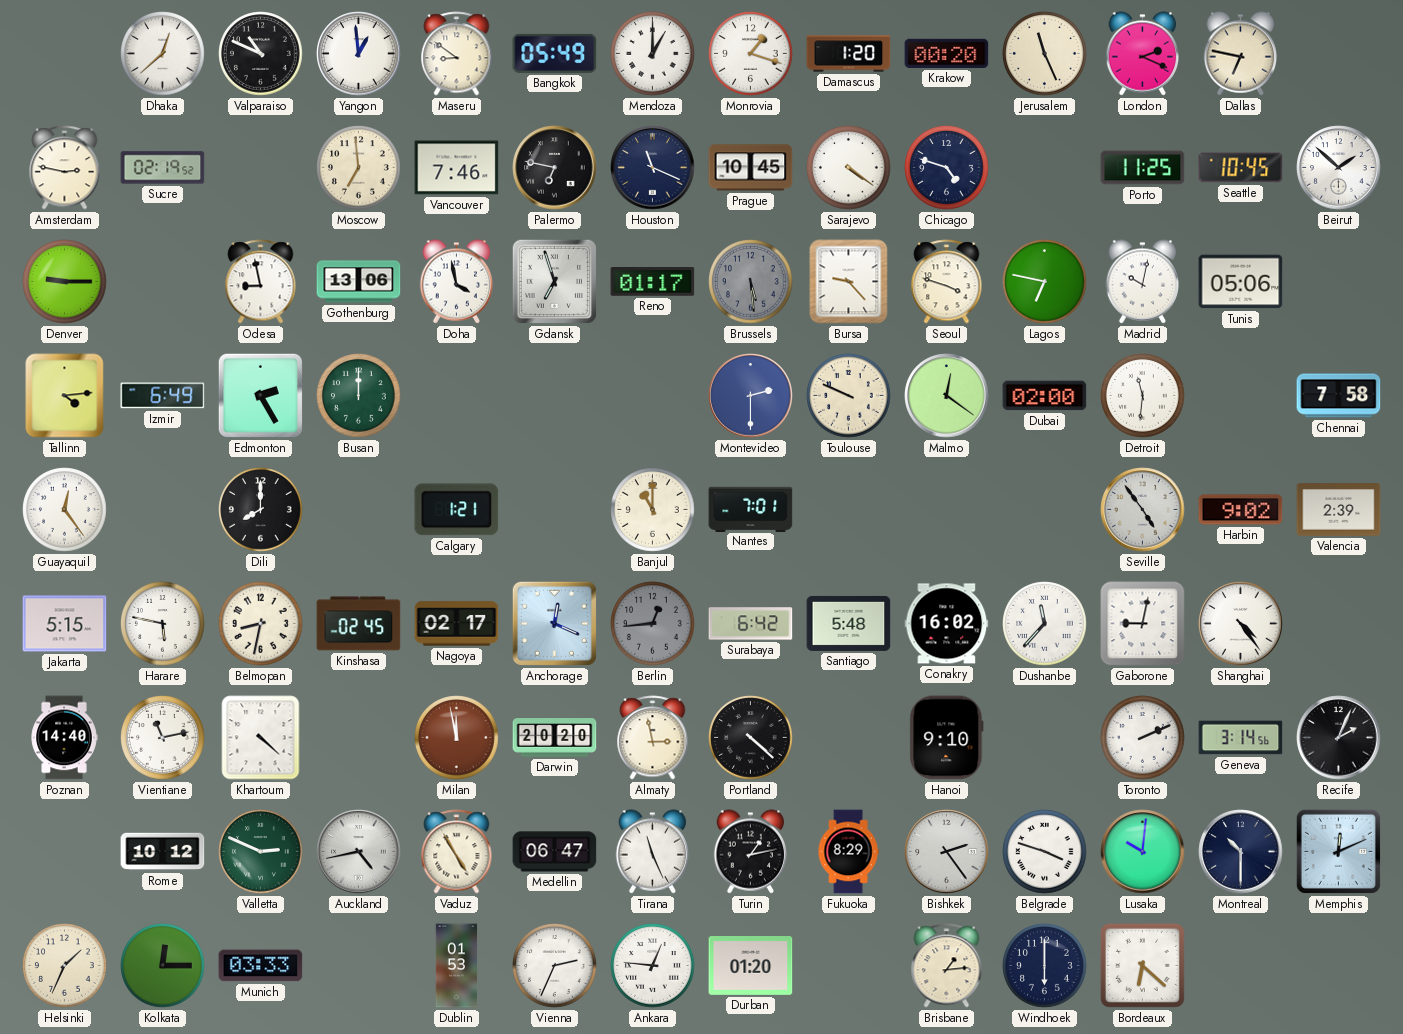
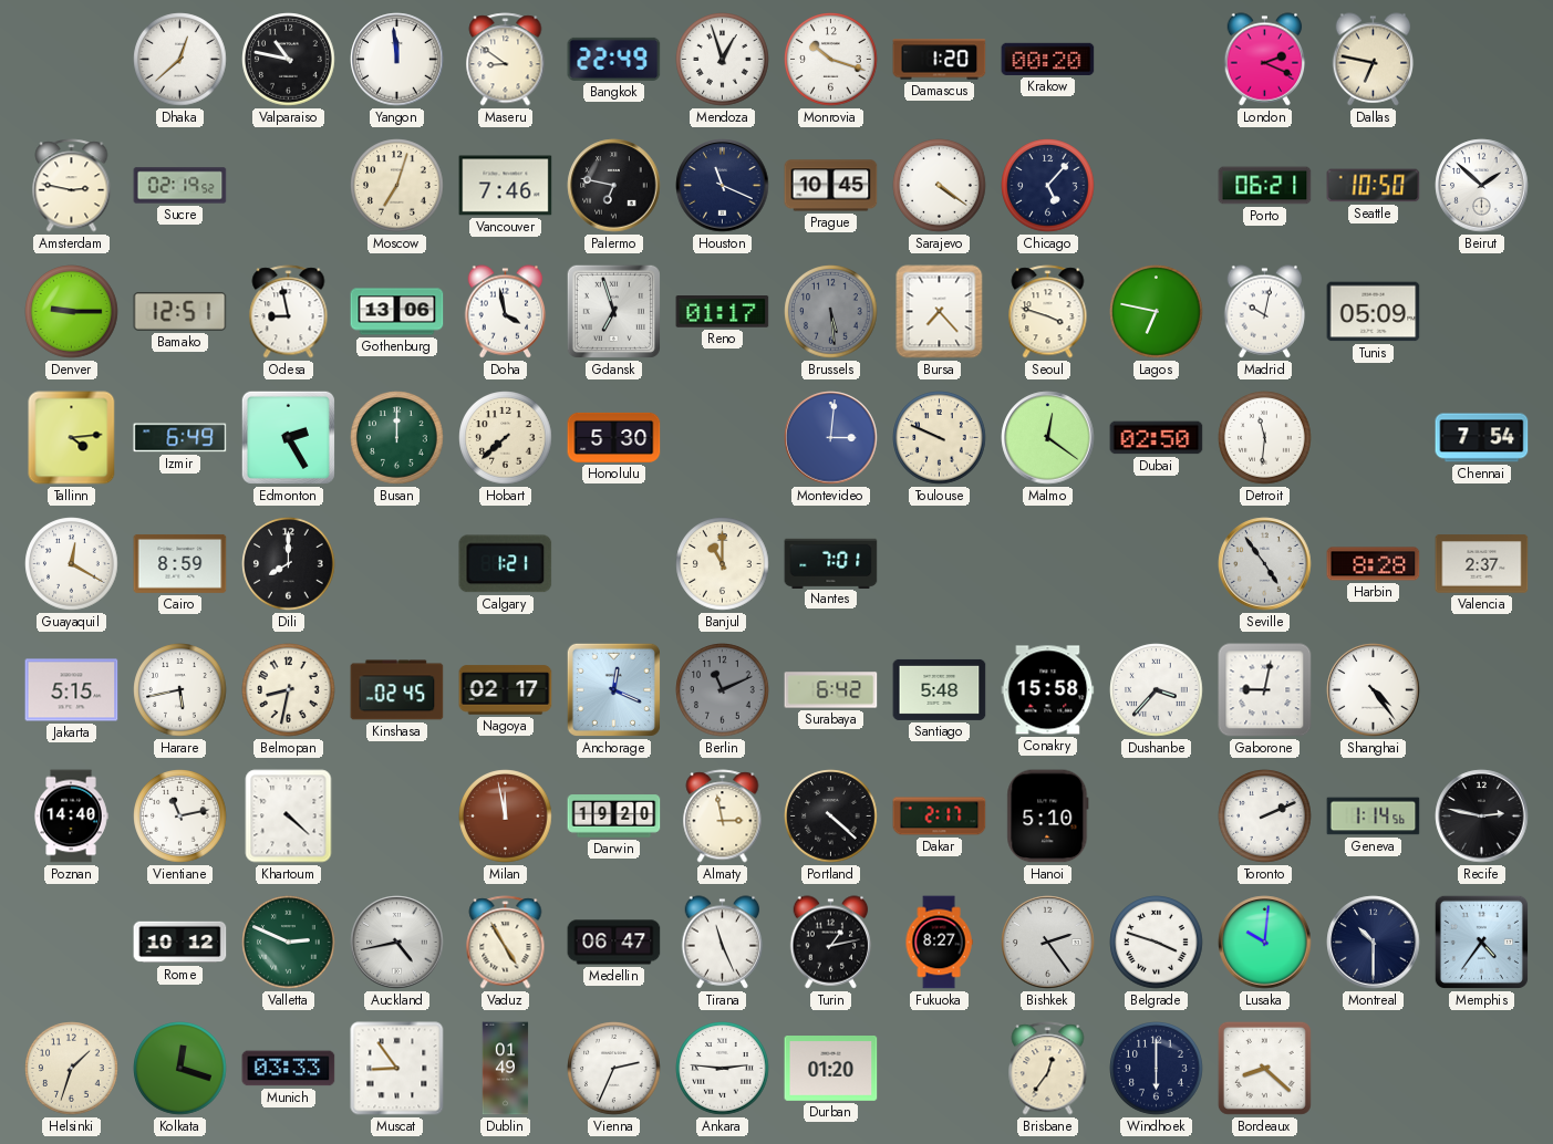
Valparaiso: 10:49 -> 10:47
Yangon: 12:59 -> 11:59
Bangkok: 05:49 -> 22:49
Mendoza: 1:00 -> 12:57
Monrovia: 1:18 -> 10:18
Jerusalem: 11:26 -> none
Moscow: 6:59 -> 7:03
Chicago: 4:48 -> 5:07
Porto: 11:25 -> 06:21
Seattle: 10:45 -> 10:50
Bamako: none -> 12:51
Bursa: 9:23 -> 7:23
Tunis: 05:06 -> 05:09
Hobart: none -> 7:38
Honolulu: none -> 5:30
Montevideo: 2:30 -> 3:01
Dubai: 02:00 -> 02:50
Chennai: 7:58 -> 7:54
Guayaquil: 12:24 -> 12:20
Cairo: none -> 8:59
Harbin: 9:02 -> 8:28
Valencia: 2:39 -> 2:37
Harare: 5:47 -> 5:43
Berlin: 12:44 -> 11:11
Conakry: 16:02 -> 15:58
Dushanbe: 11:37 -> 3:37
Darwin: 20:20 -> 19:20
Dakar: none -> 2:17
Hanoi: 9:10 -> 5:10
Geneva: 3:14 -> 1:14
Recife: 2:04 -> 2:47
Fukuoka: 8:29 -> 8:27
Memphis: 12:11 -> 4:36
Helsinki: 1:34 -> 1:33
Kolkata: 12:15 -> 12:18
Muscat: none -> 8:54
Dublin: 01:53 -> 01:49
Ankara: 12:46 -> 2:46
Brisbane: 1:14 -> 12:36
Bordeaux: 6:22 -> 8:22
